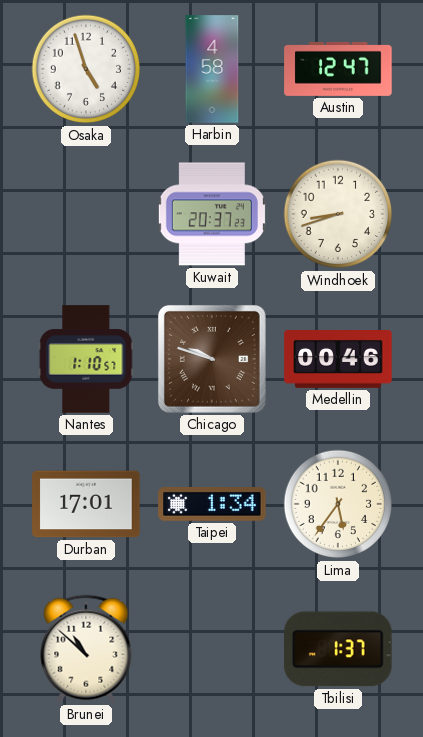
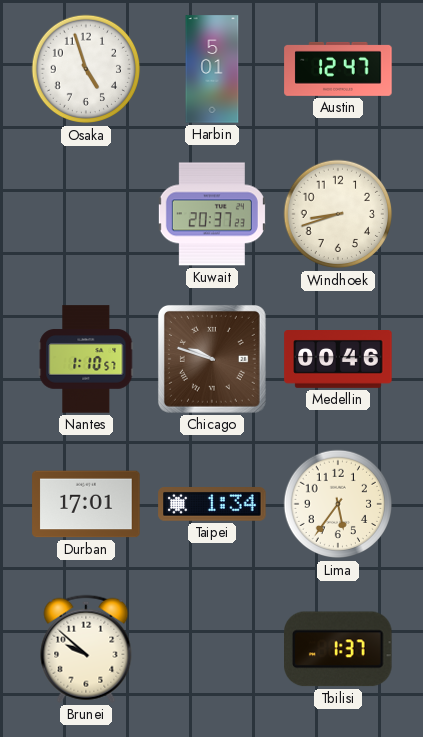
Harbin: 4:58 -> 5:01
Brunei: 10:52 -> 9:52
